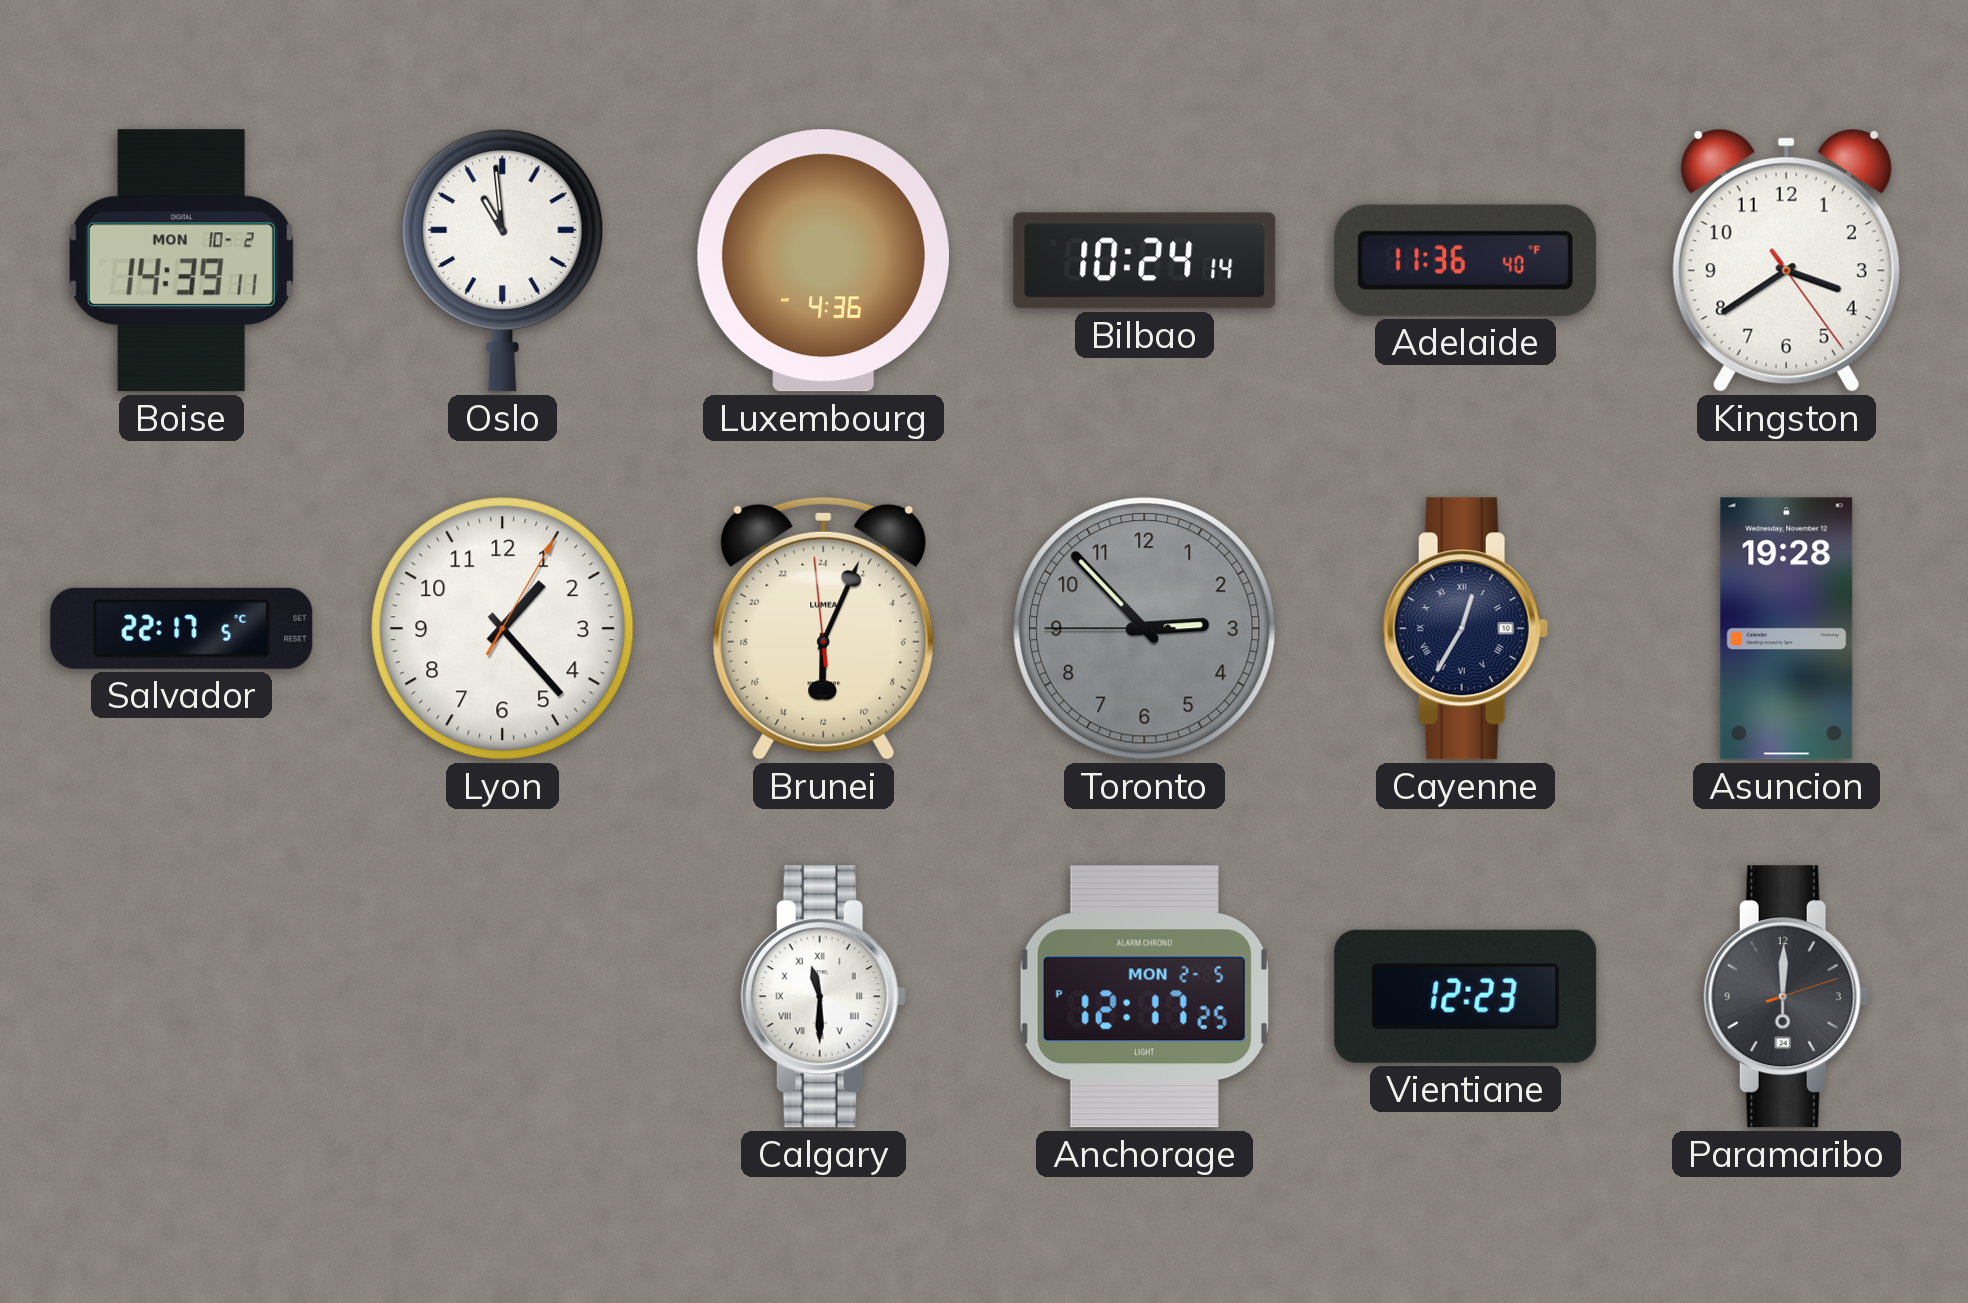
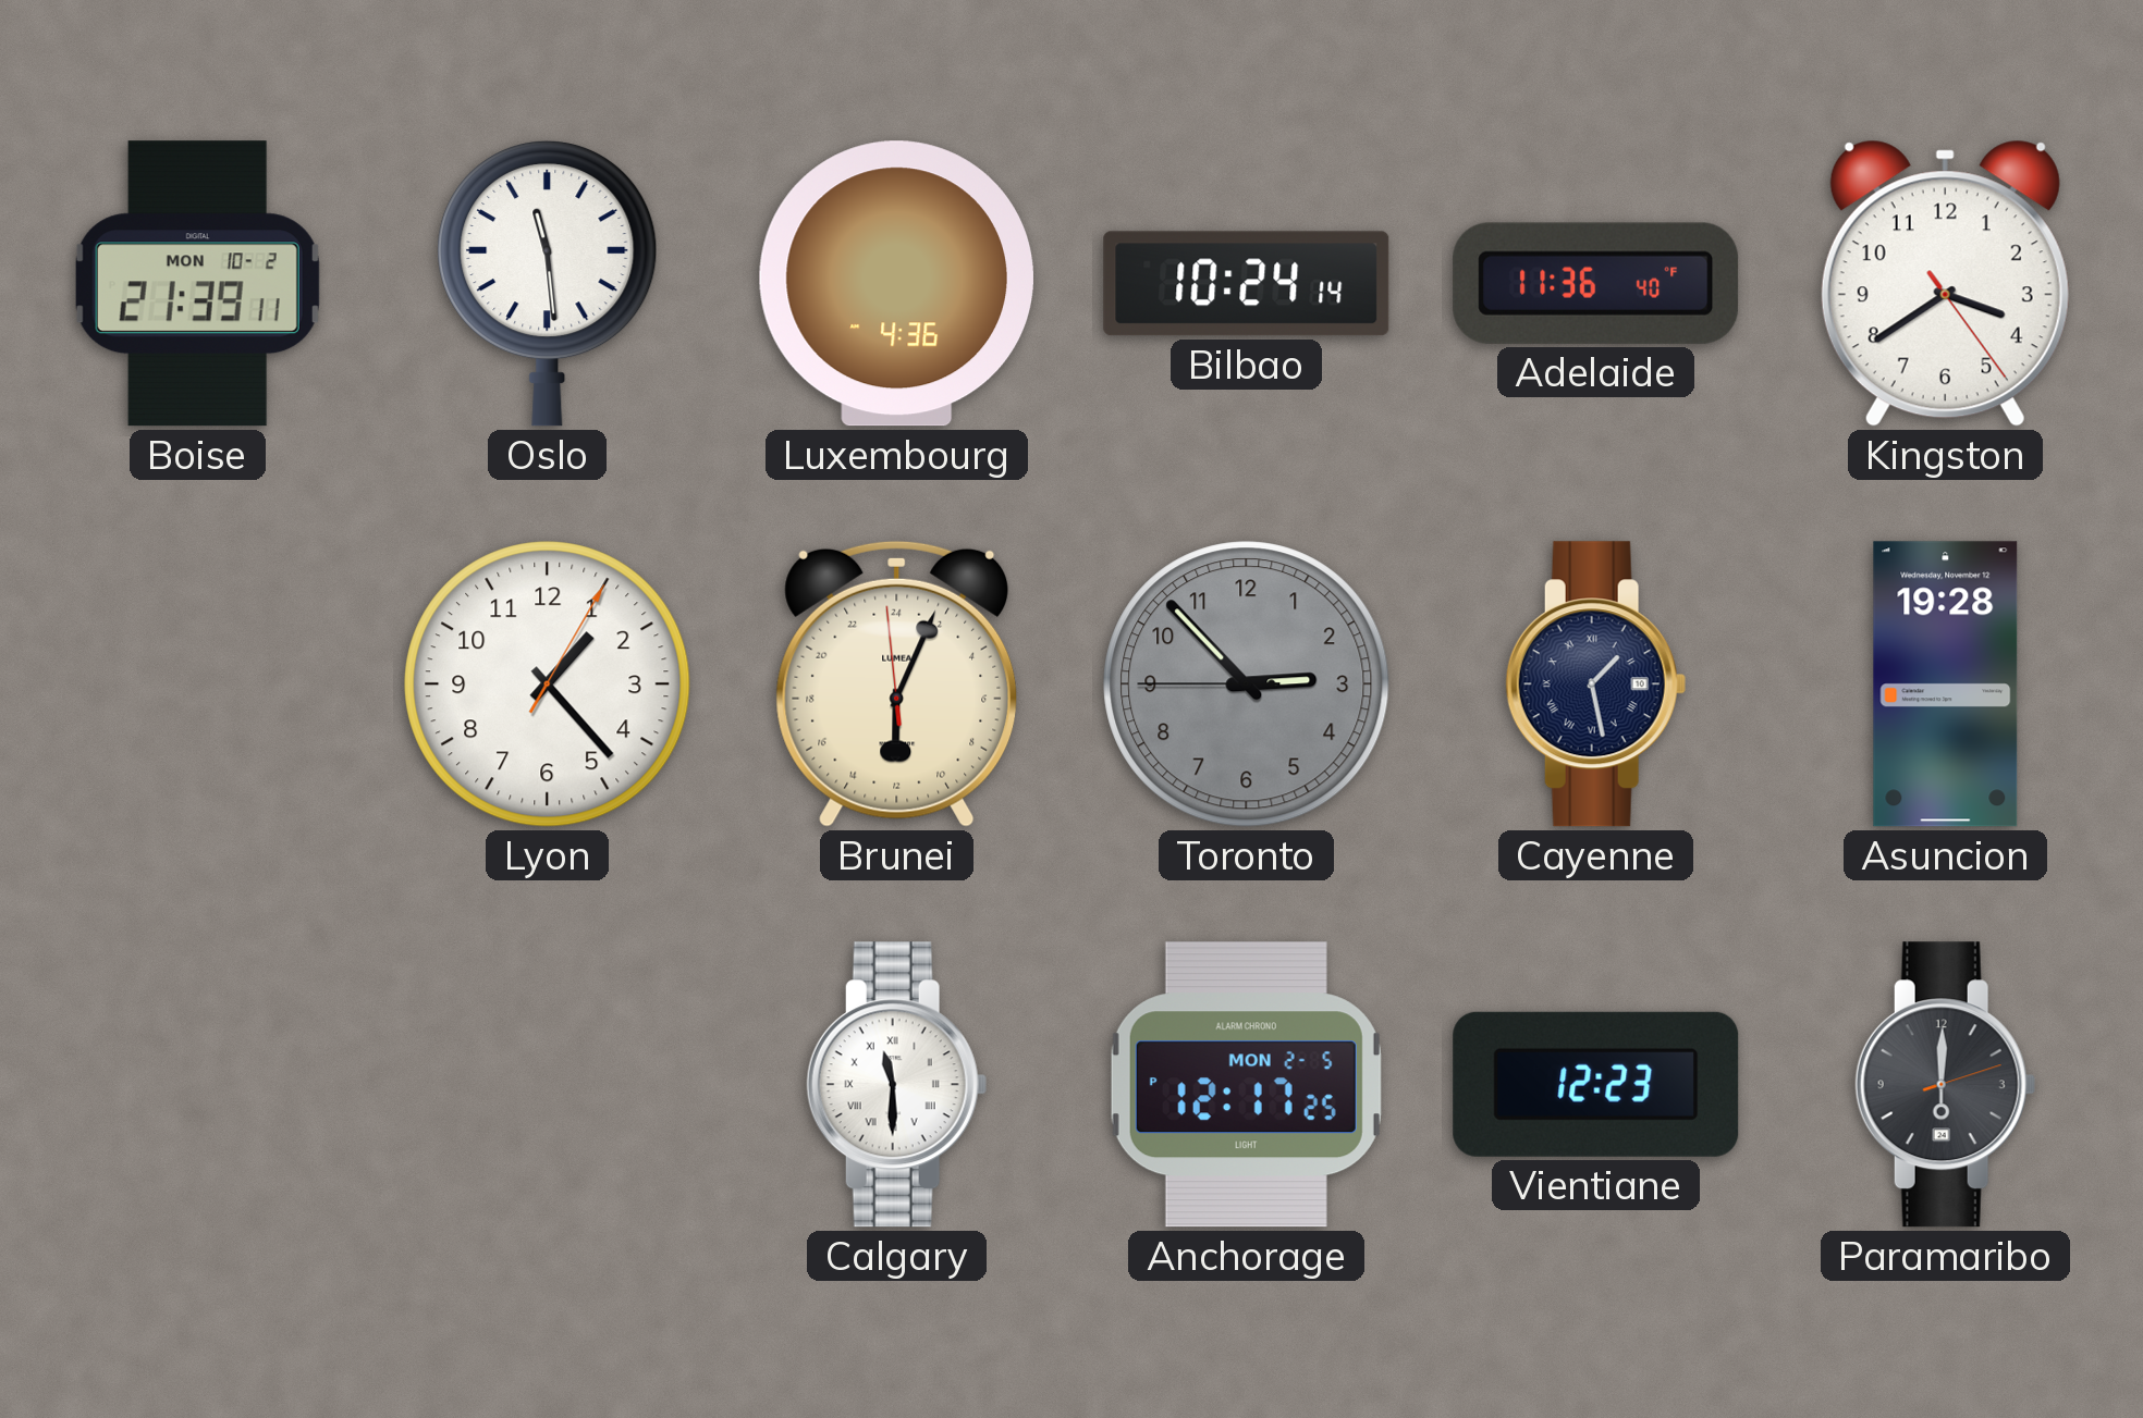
Boise: 14:39 -> 21:39
Oslo: 10:59 -> 11:29
Salvador: 22:17 -> none
Cayenne: 12:35 -> 1:28
